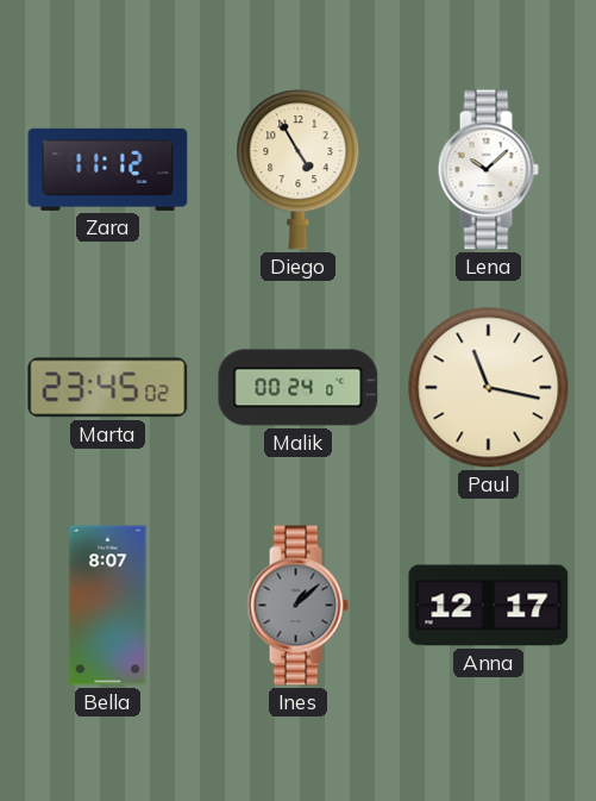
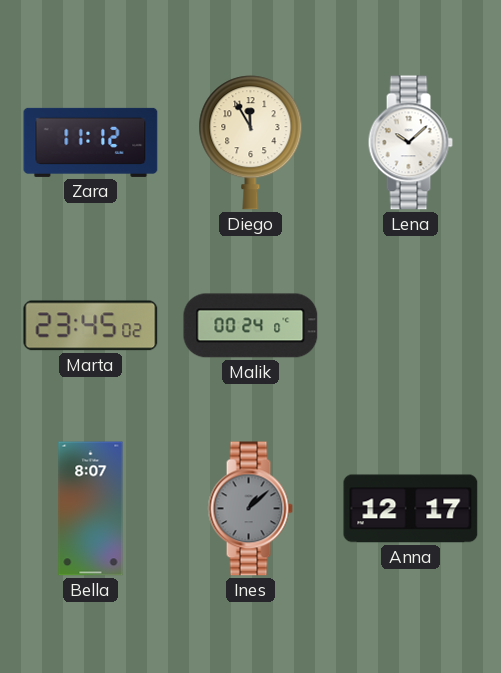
Diego: 4:55 -> 11:55
Paul: 11:17 -> none
